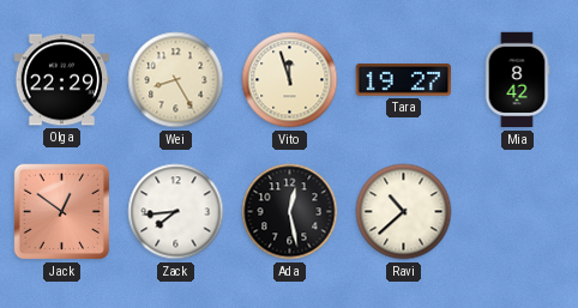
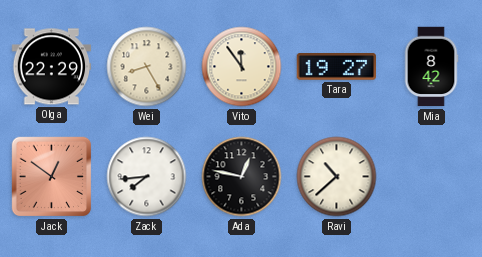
Vito: 11:57 -> 11:54
Ada: 12:28 -> 12:47
